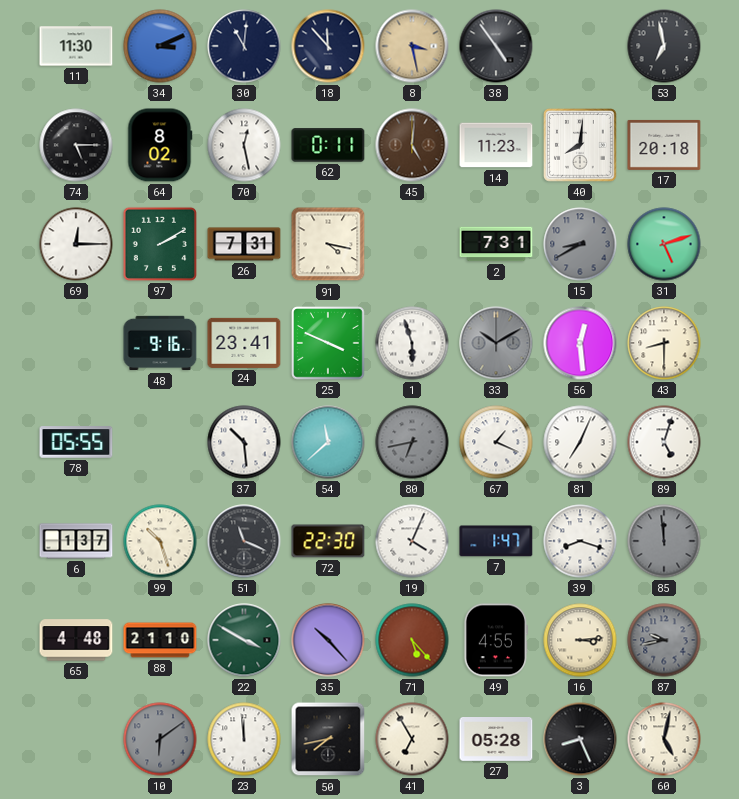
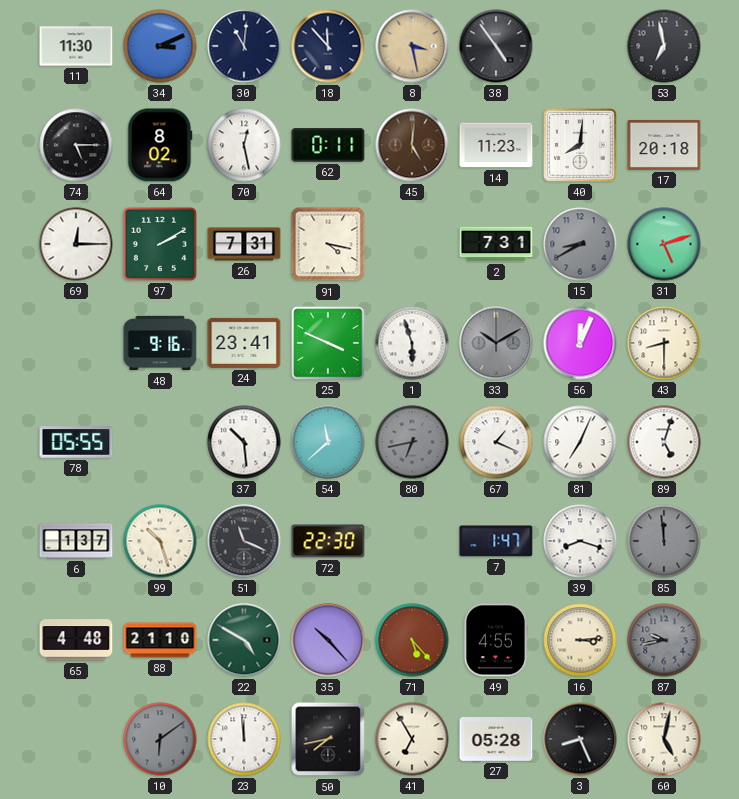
56: 12:29 -> 12:04
19: 4:04 -> none
22: 3:50 -> 4:50
